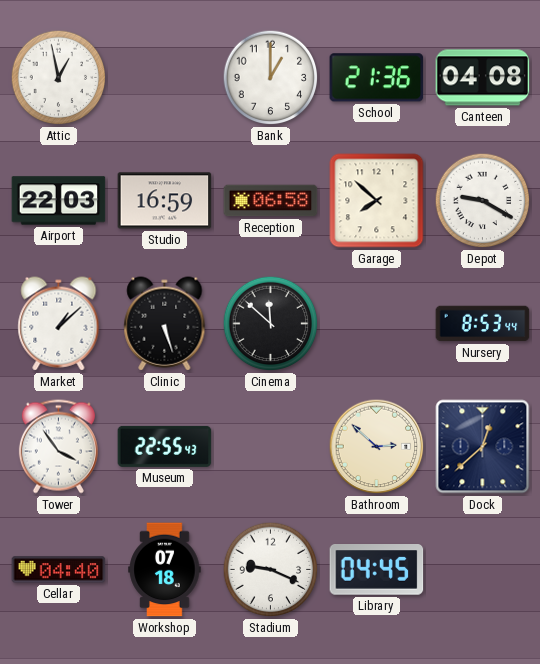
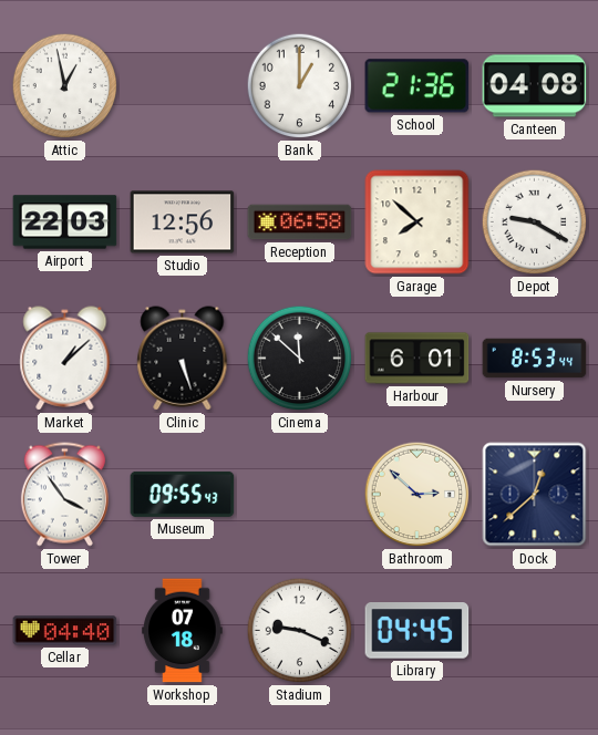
Studio: 16:59 -> 12:56
Harbour: none -> 6:01
Museum: 22:55 -> 09:55
